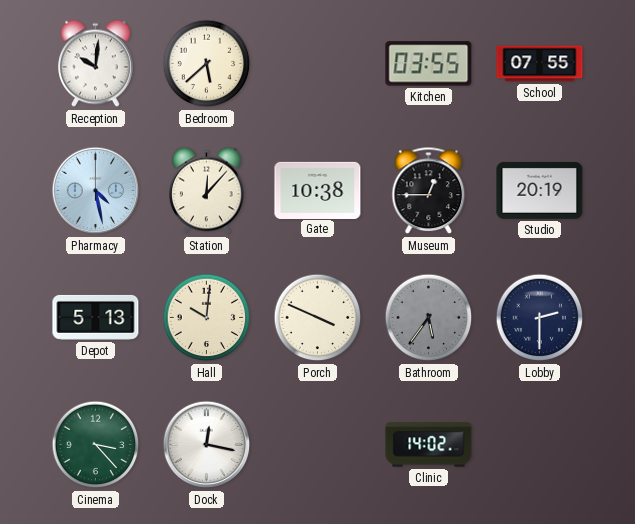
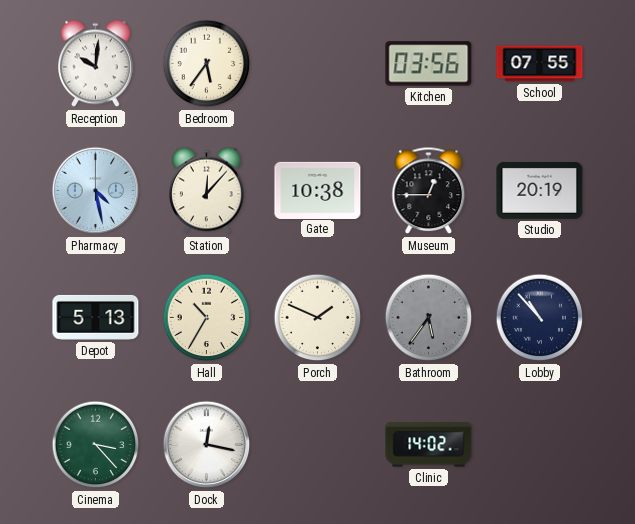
Bedroom: 5:38 -> 5:36
Kitchen: 03:55 -> 03:56
Hall: 10:01 -> 10:35
Porch: 3:49 -> 1:49
Lobby: 2:30 -> 10:53
